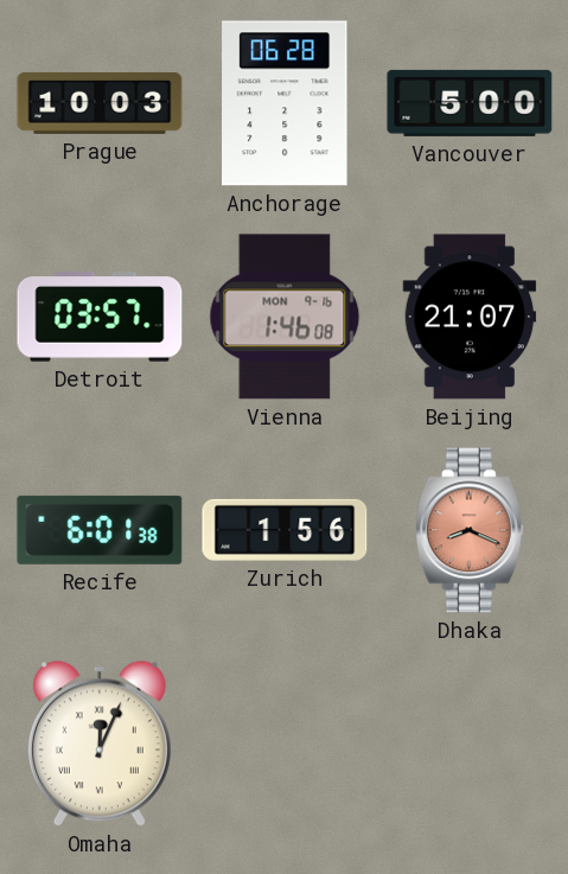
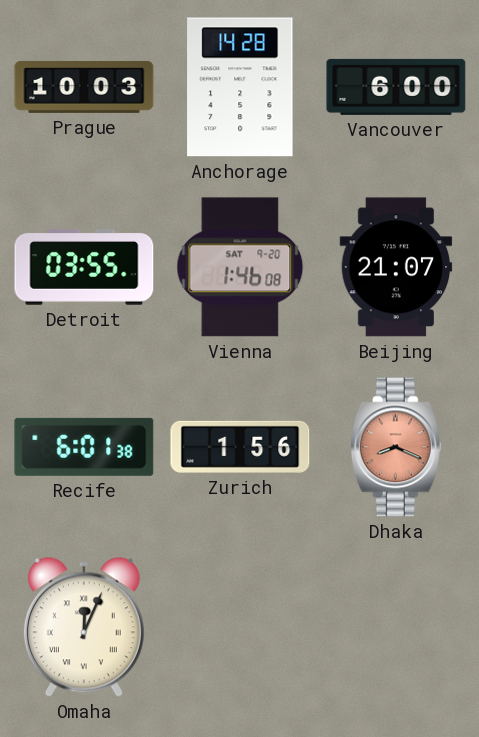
Anchorage: 06:28 -> 14:28
Vancouver: 5:00 -> 6:00
Detroit: 03:57 -> 03:55
Vienna date: MON 9-16 -> SAT 9-20
